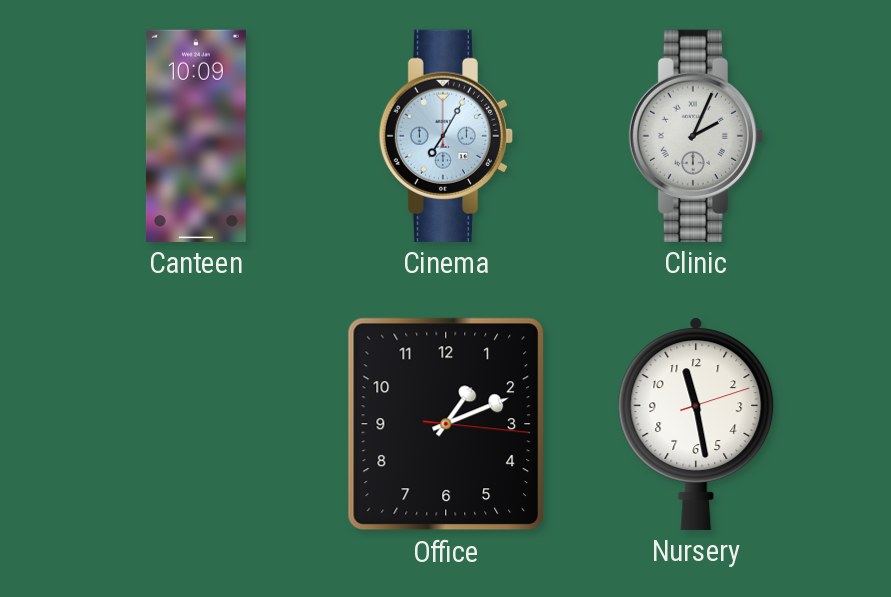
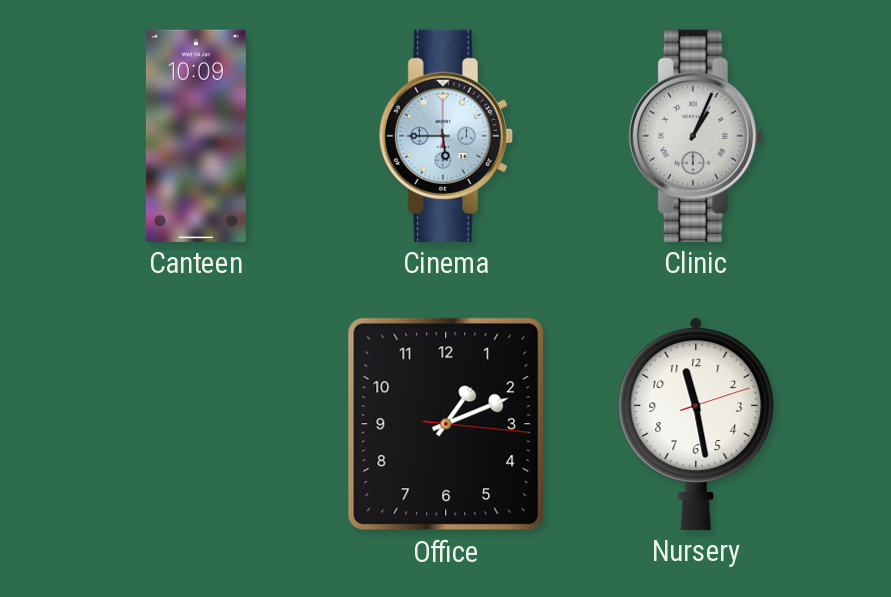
Cinema: 7:05 -> 5:45
Clinic: 2:04 -> 1:04
